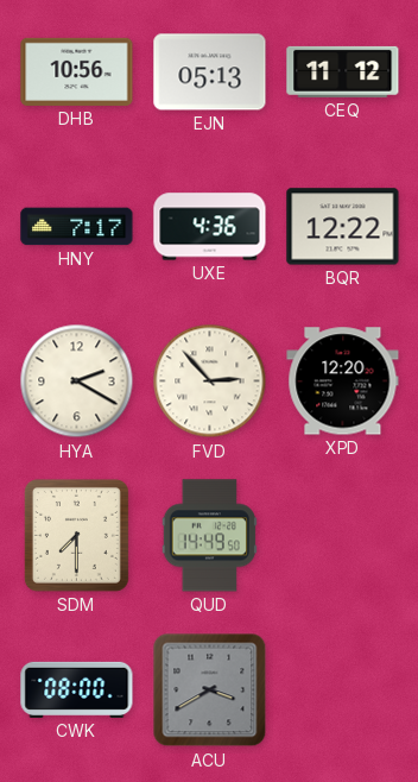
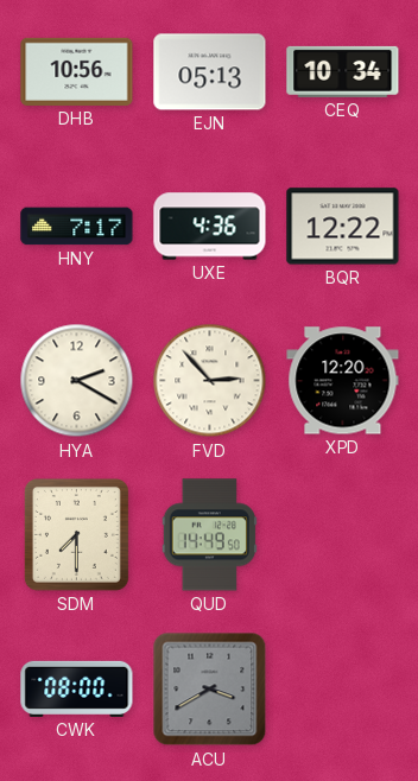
CEQ: 11:12 -> 10:34
